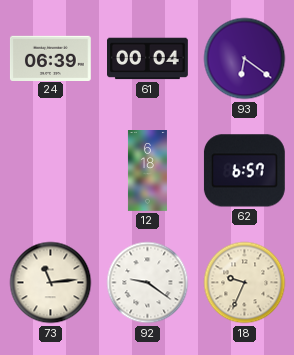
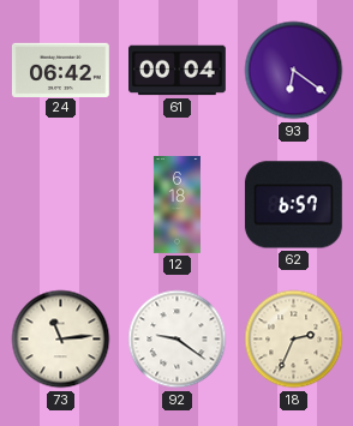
24: 06:39 -> 06:42
18: 9:34 -> 2:34
